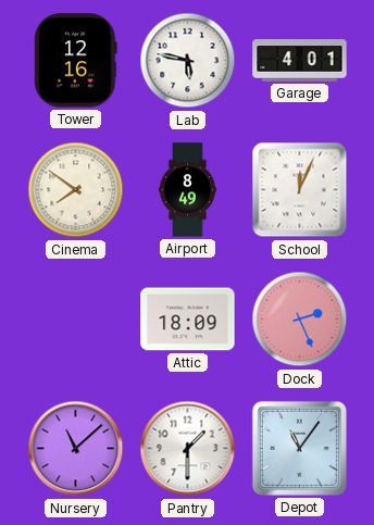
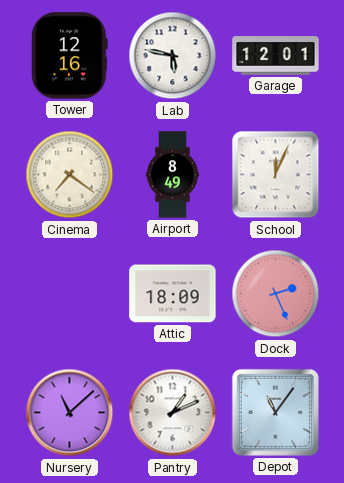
Garage: 4:01 -> 12:01
Cinema: 7:51 -> 7:21
Pantry: 1:30 -> 1:11
